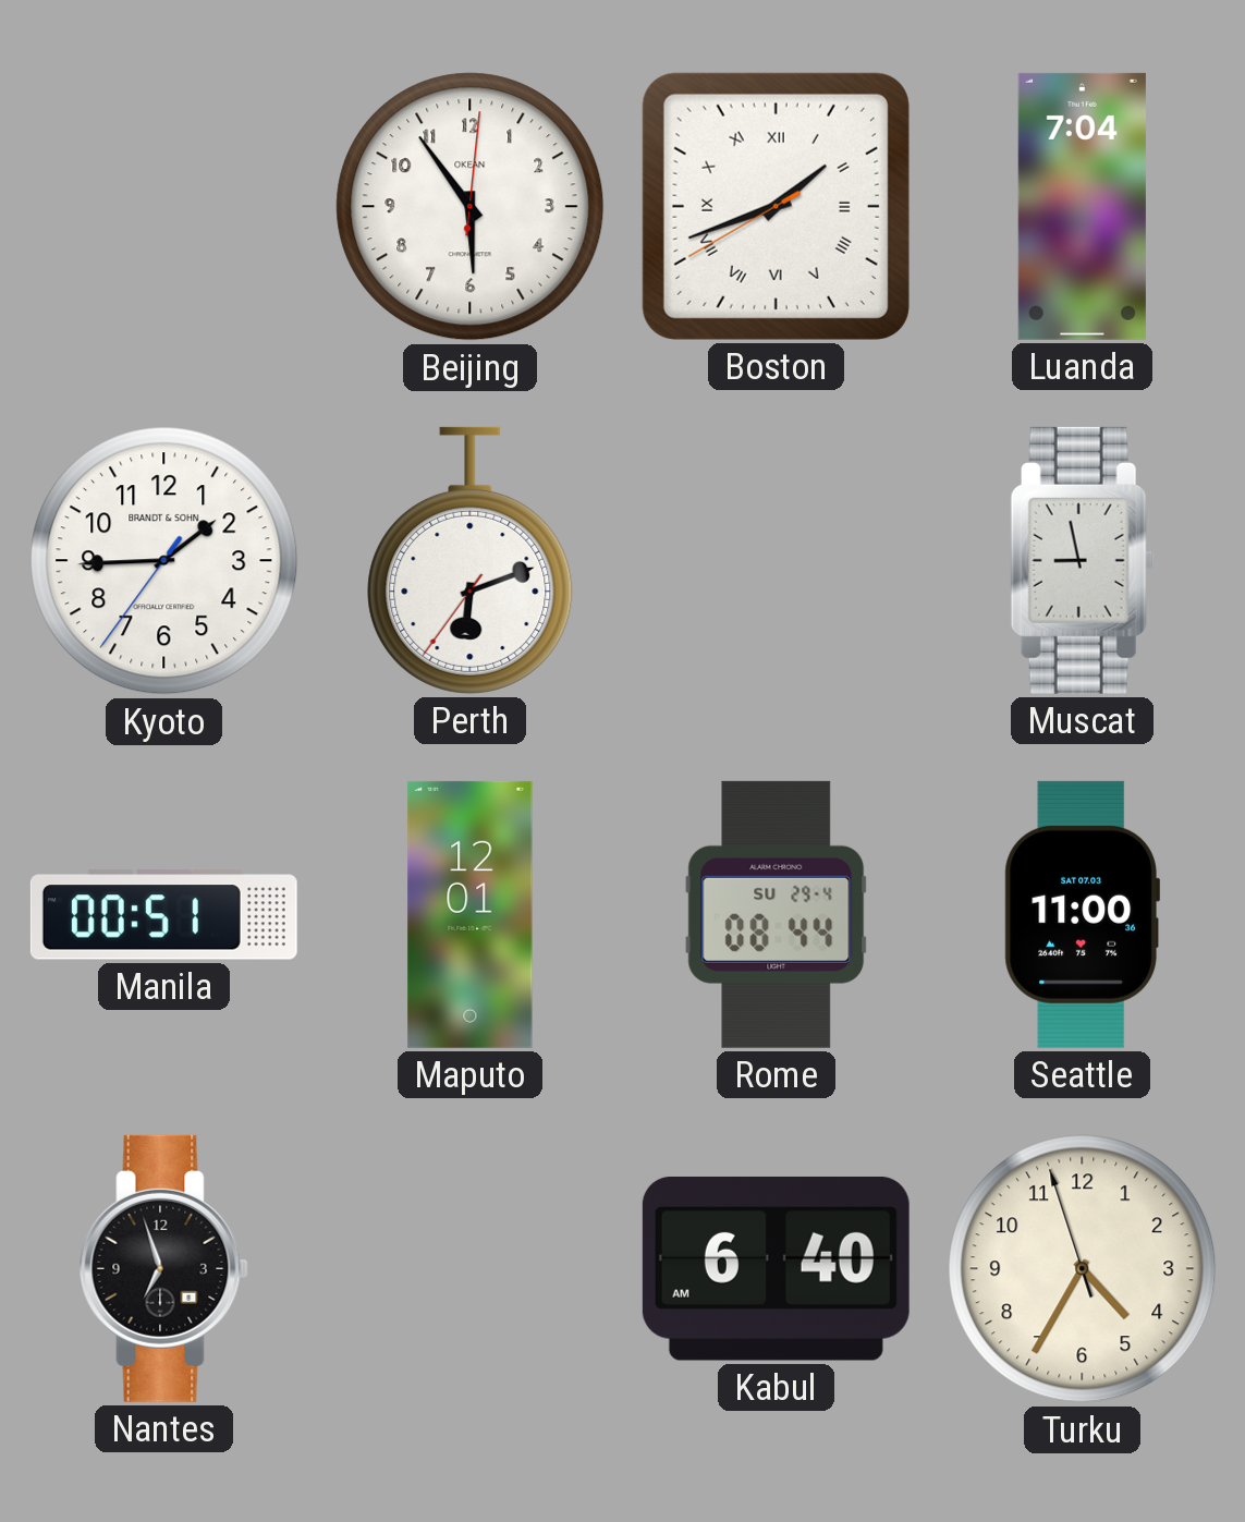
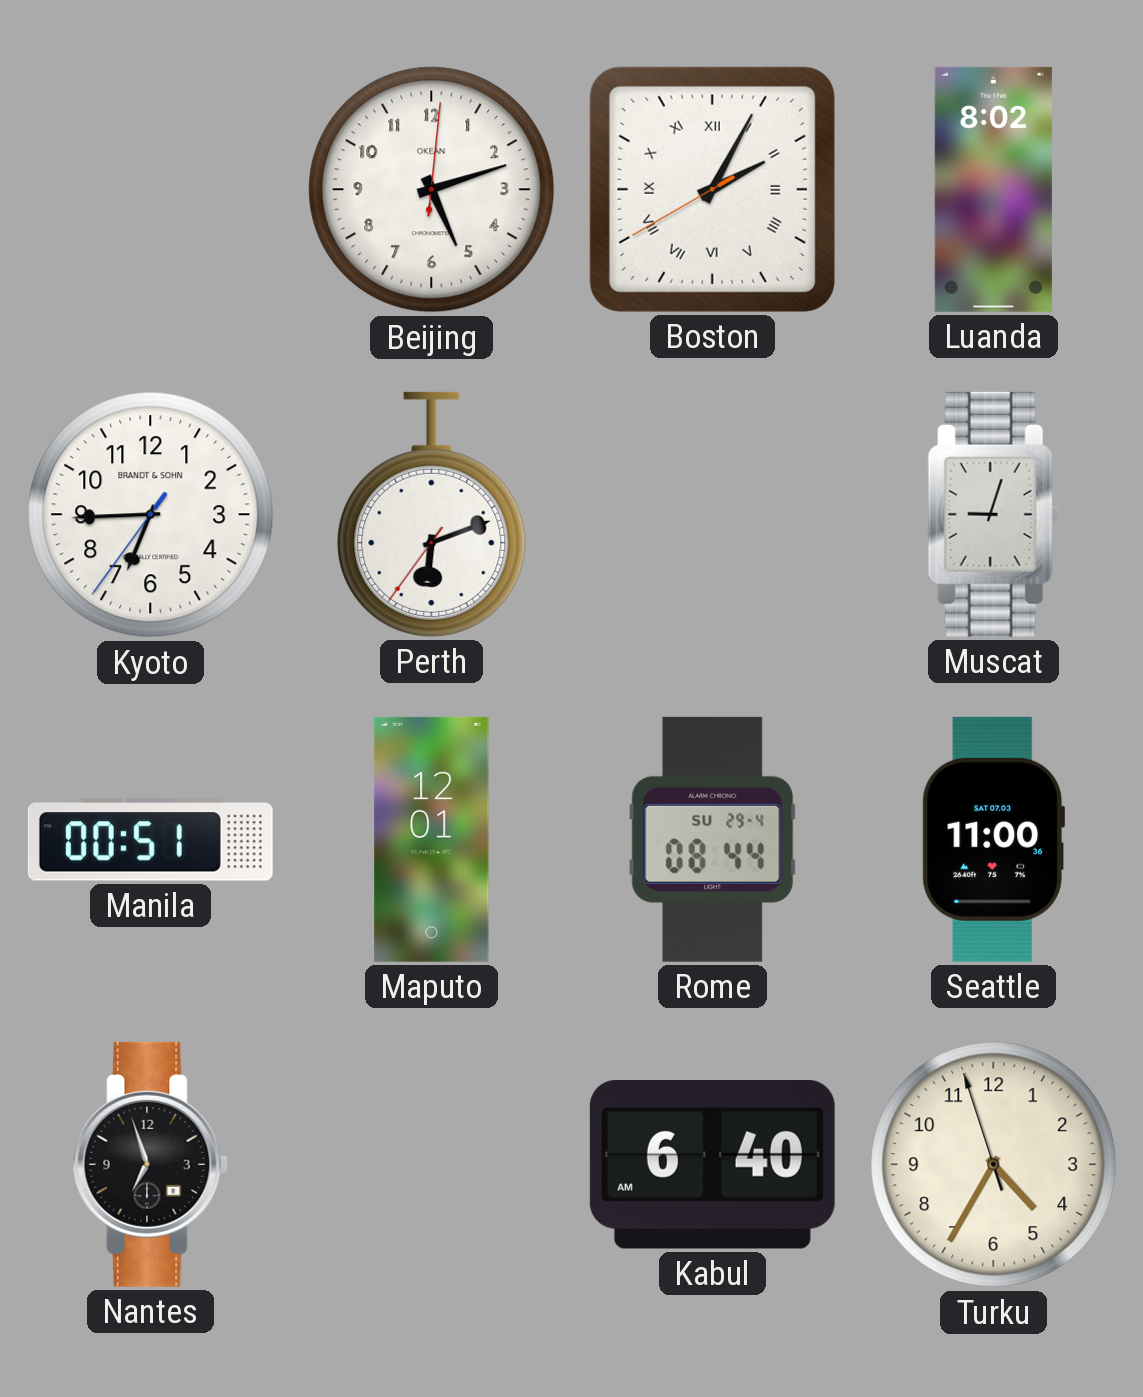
Beijing: 5:54 -> 5:12
Boston: 1:41 -> 2:04
Luanda: 7:04 -> 8:02
Kyoto: 1:44 -> 6:44
Muscat: 8:58 -> 9:03
